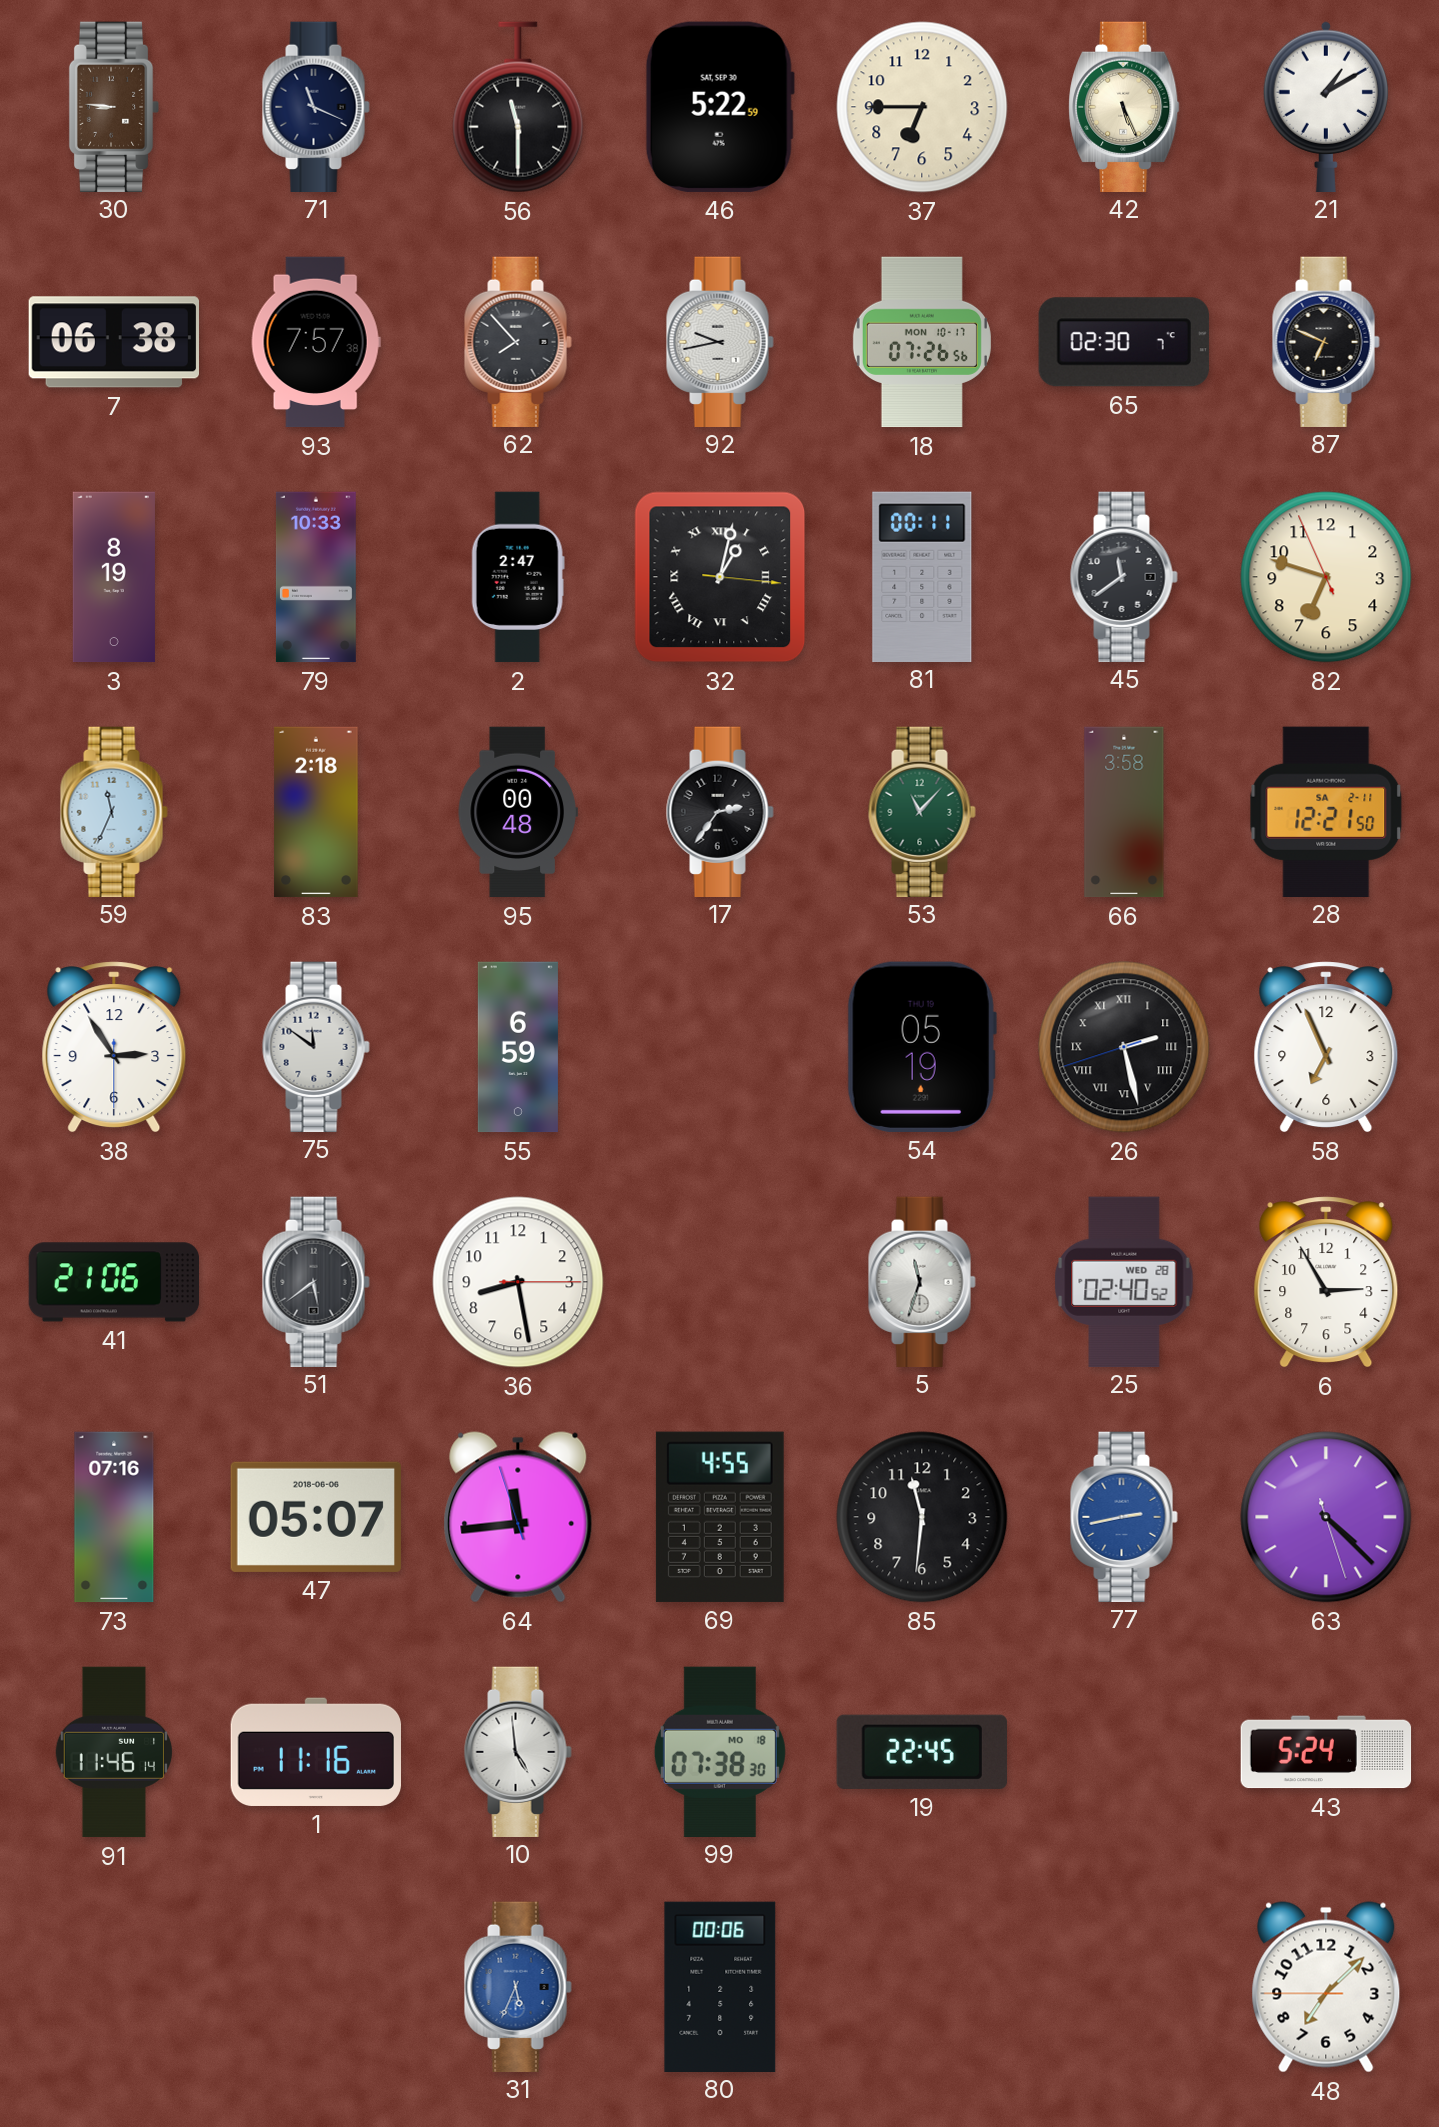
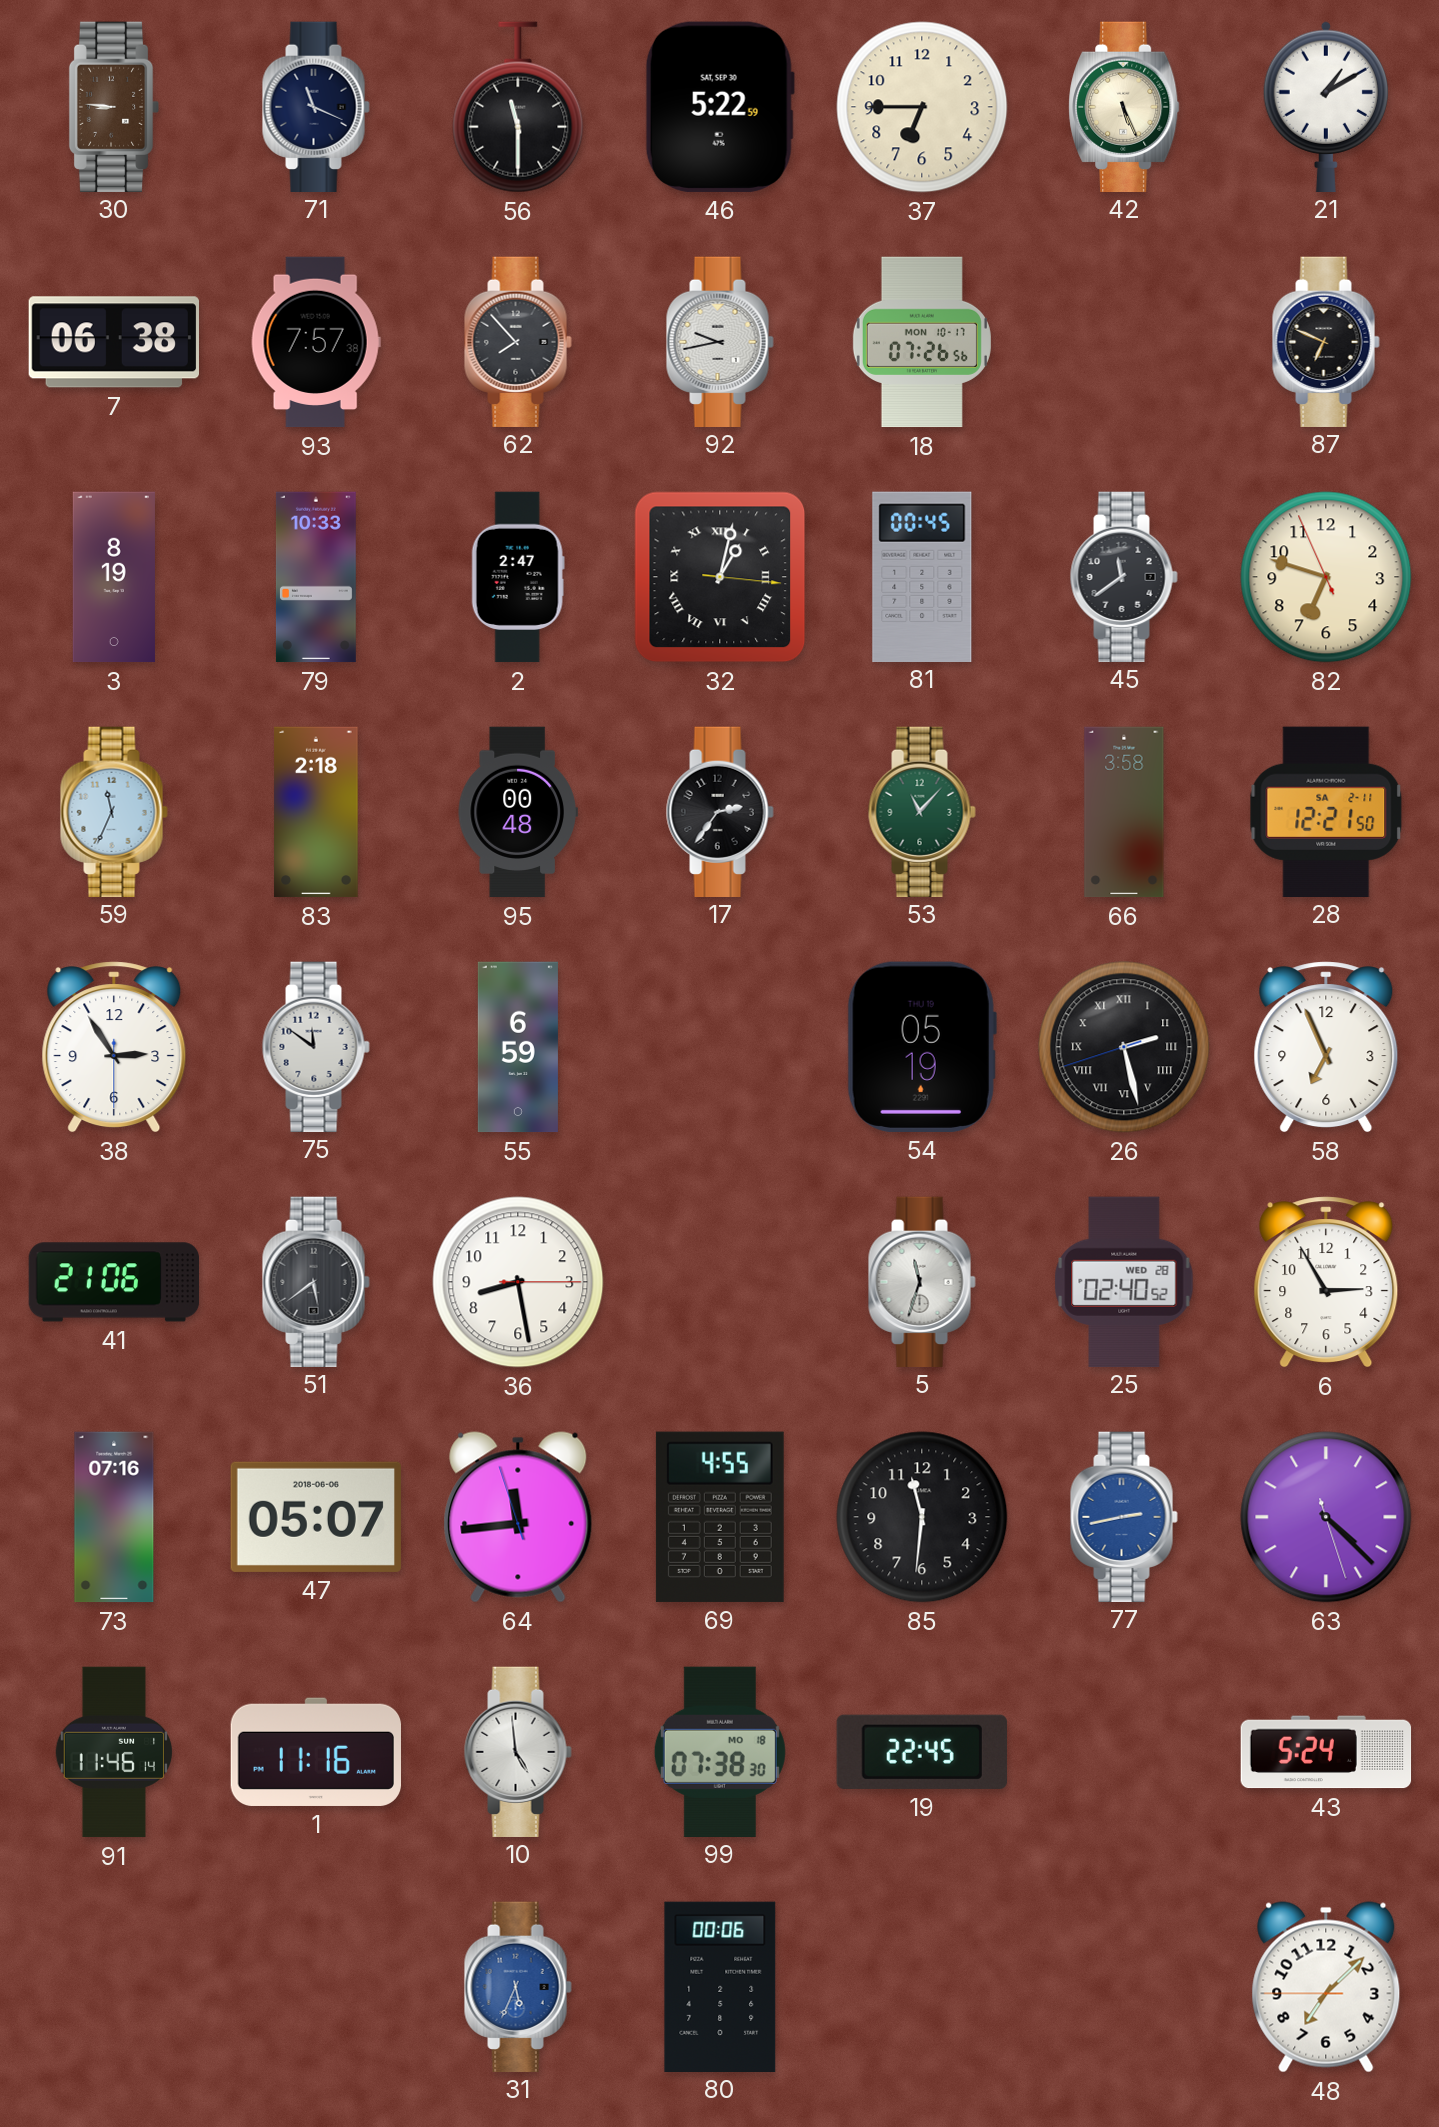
65: 02:30 -> none
81: 00:11 -> 00:45
